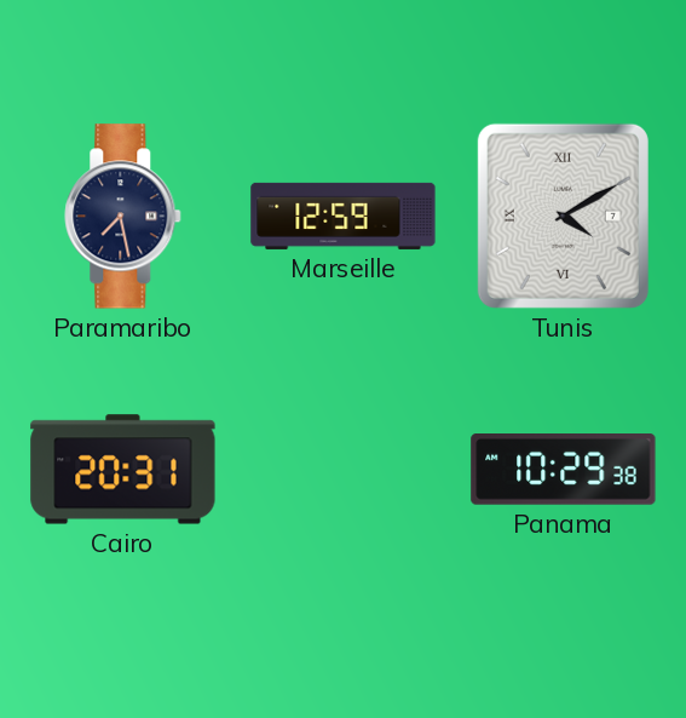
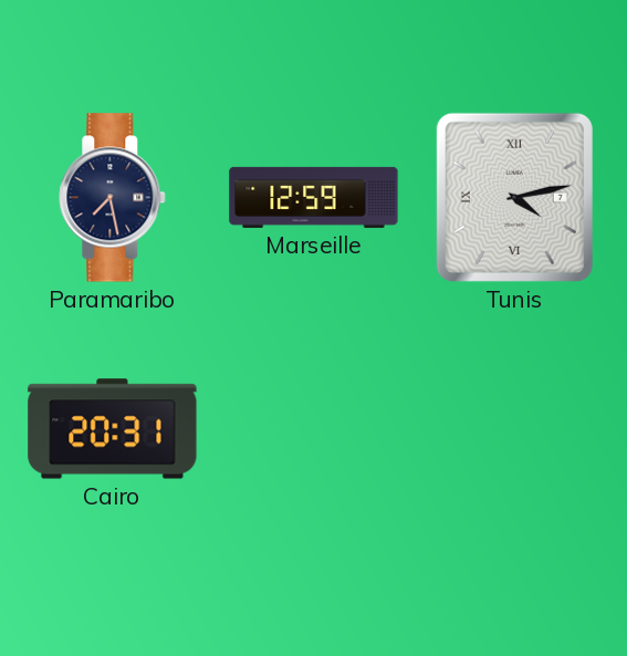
Tunis: 4:10 -> 4:13
Panama: 10:29 -> none
